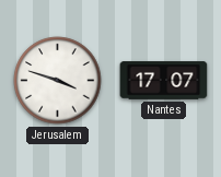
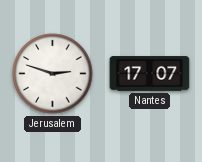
Jerusalem: 3:48 -> 2:48
